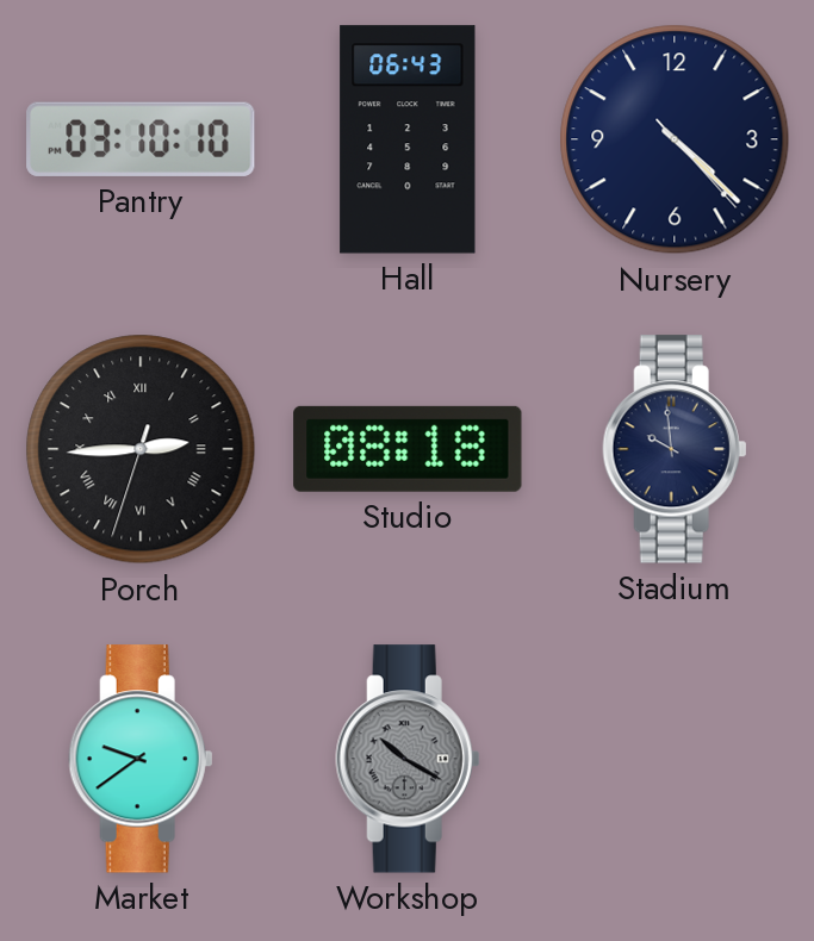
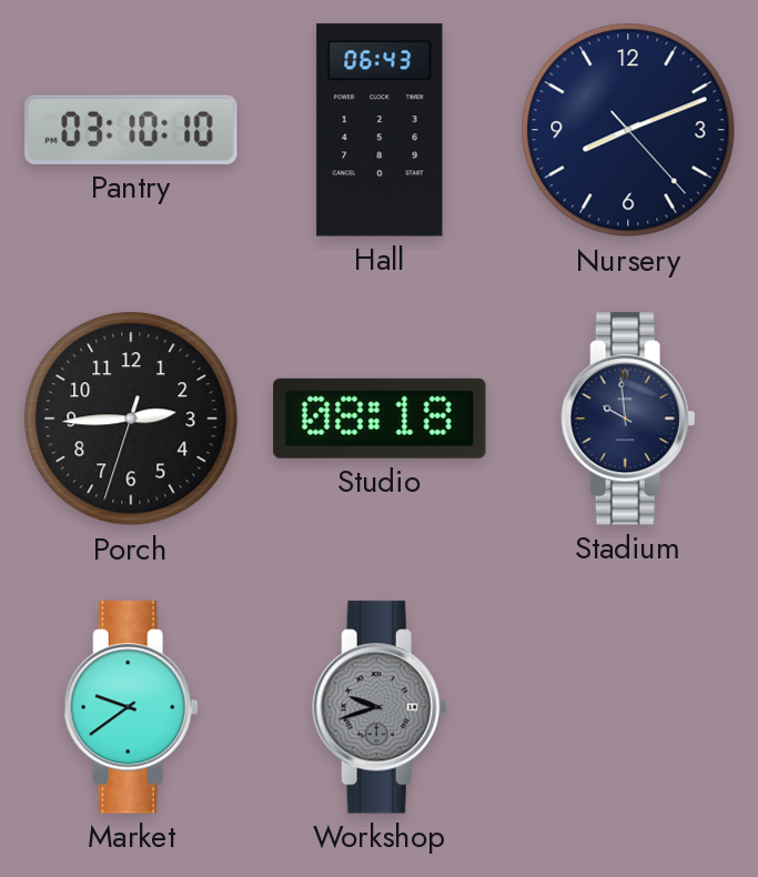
Nursery: 4:22 -> 8:11
Porch numerals: Roman -> Arabic
Workshop: 10:20 -> 9:42
